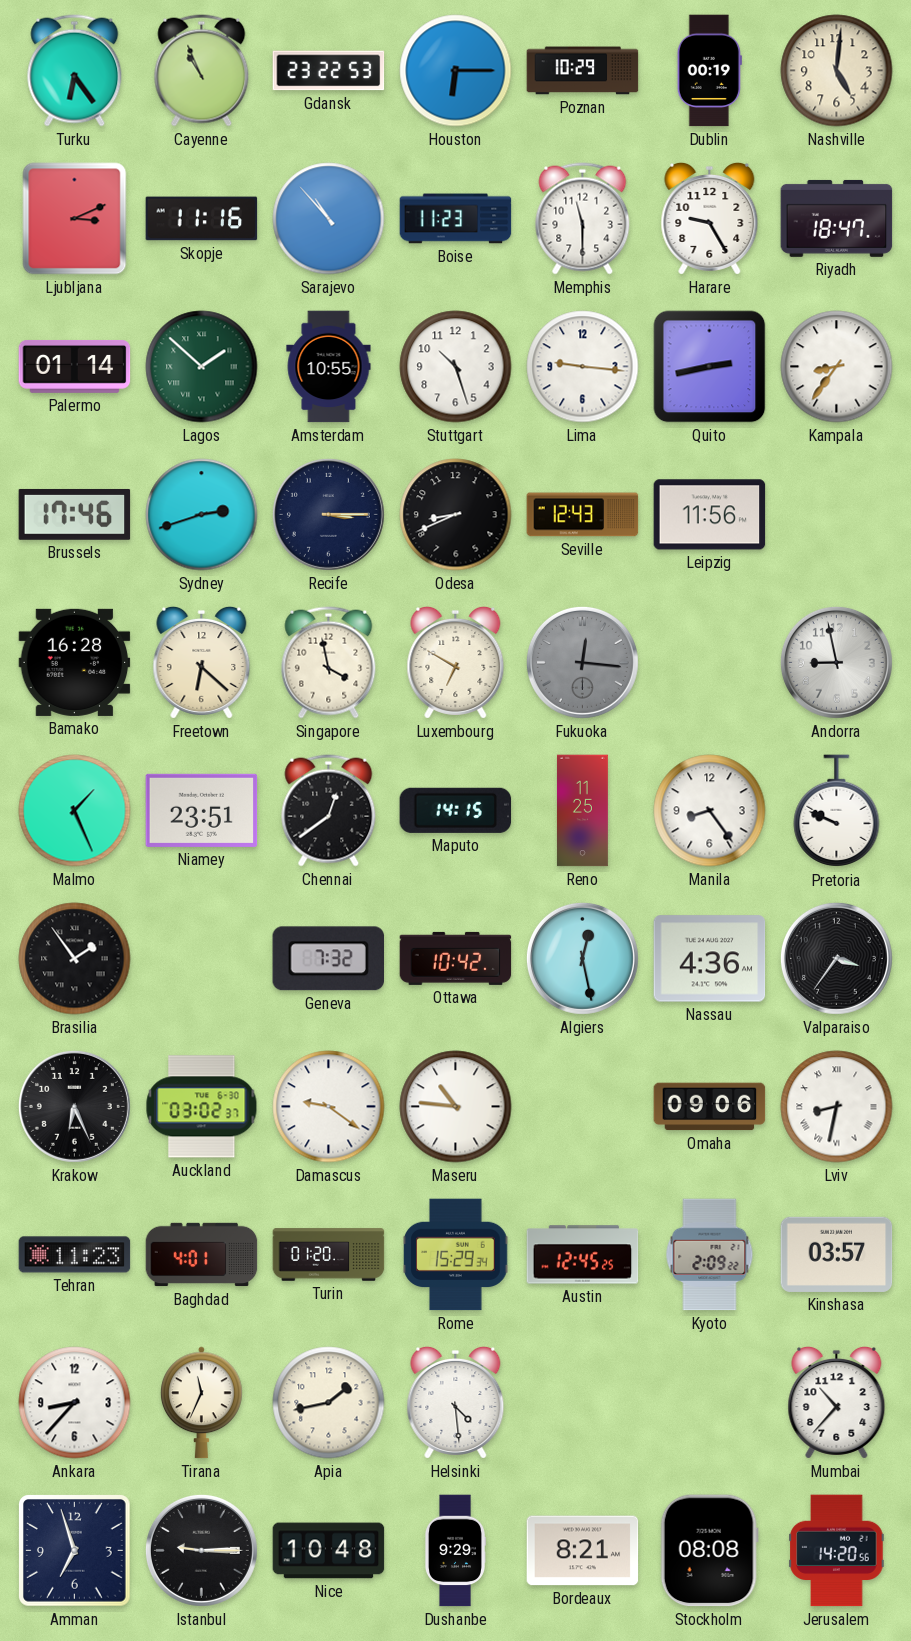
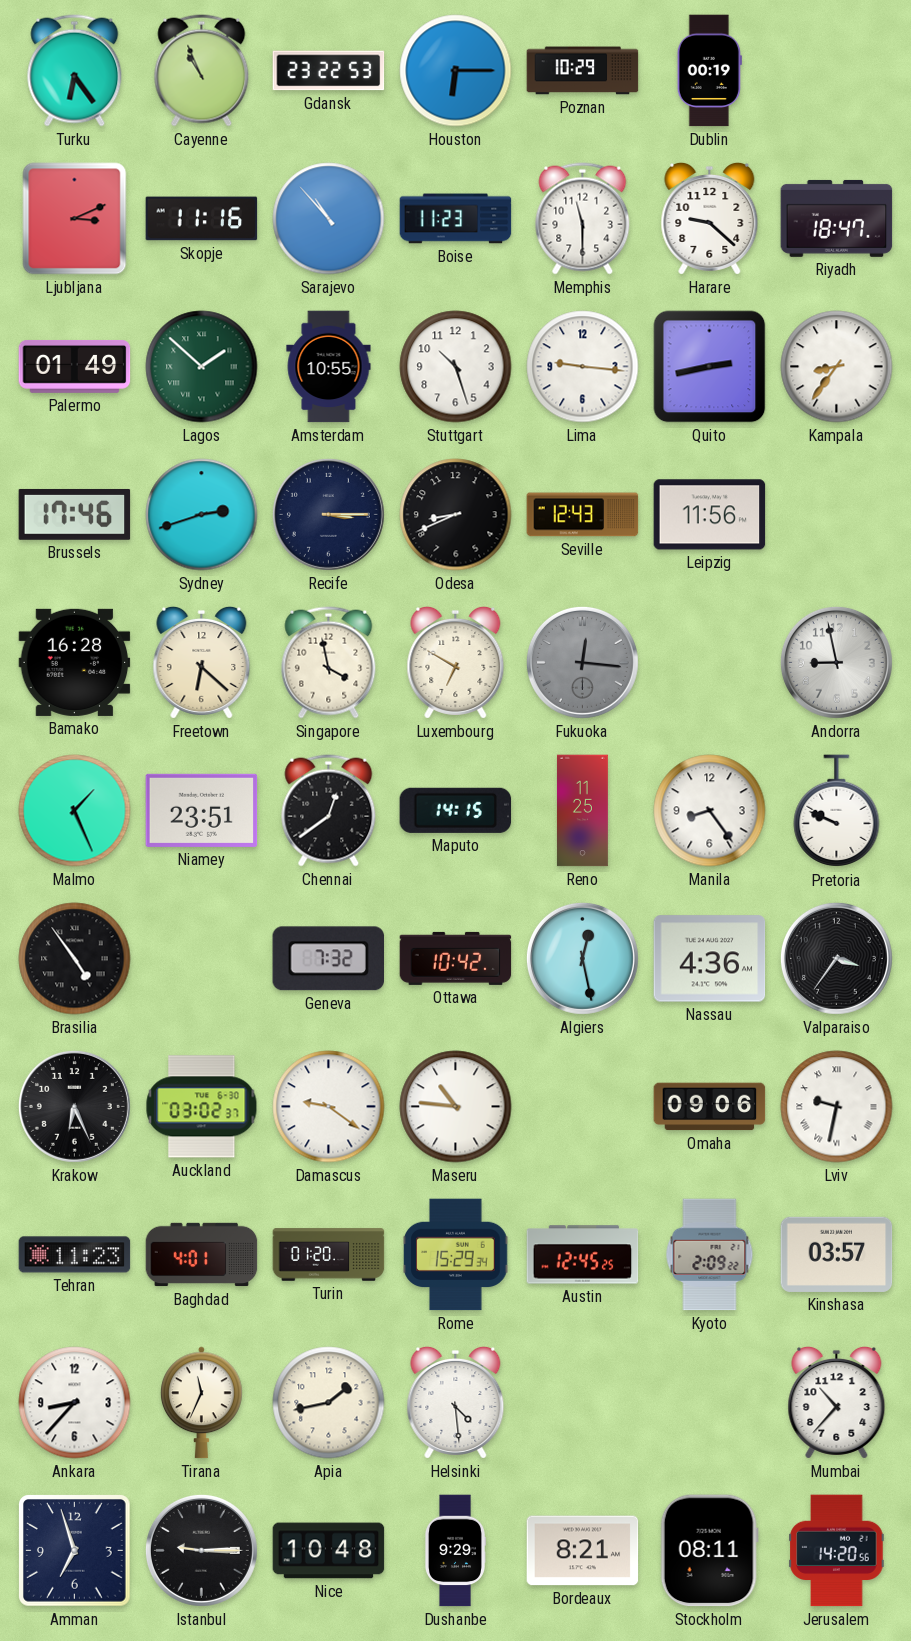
Nashville: 5:01 -> none
Harare: 9:25 -> 9:22
Palermo: 01:14 -> 01:49
Brasilia: 1:54 -> 4:54
Lviv: 8:32 -> 9:32
Stockholm: 08:08 -> 08:11
